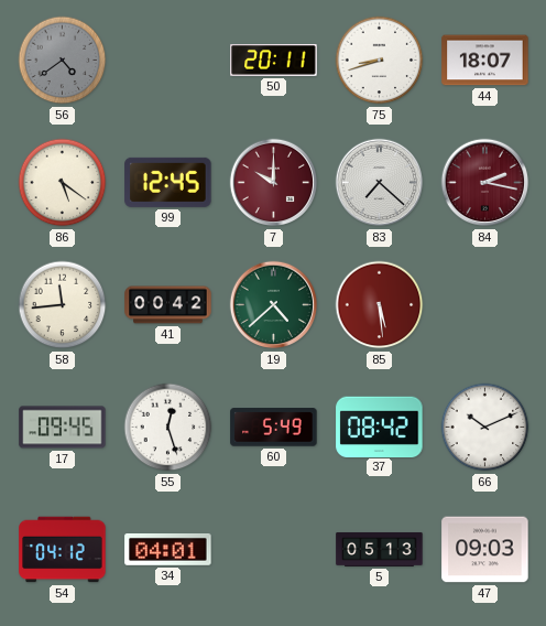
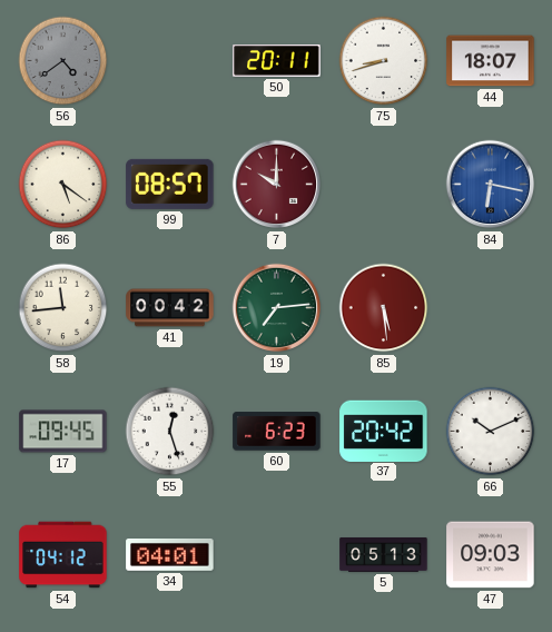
99: 12:45 -> 08:57
83: 7:22 -> none
84: 2:17 -> 6:17
84 dial: burgundy -> blue
19: 4:38 -> 7:14
60: 5:49 -> 6:23
37: 08:42 -> 20:42
